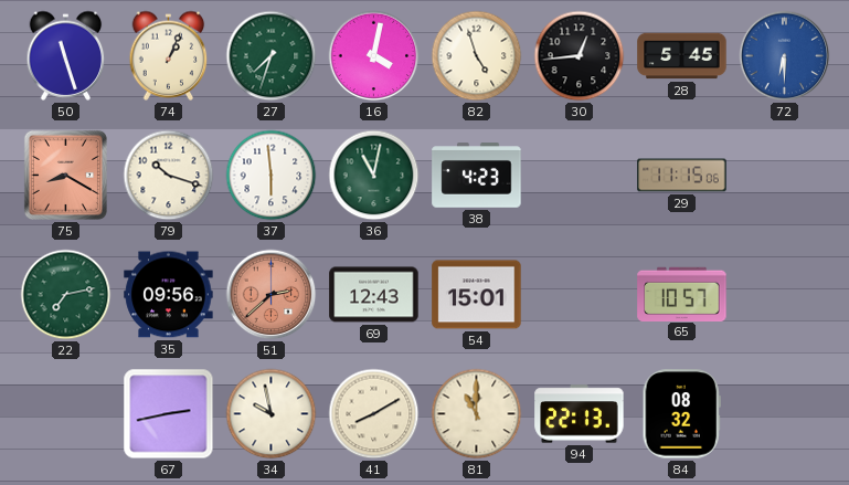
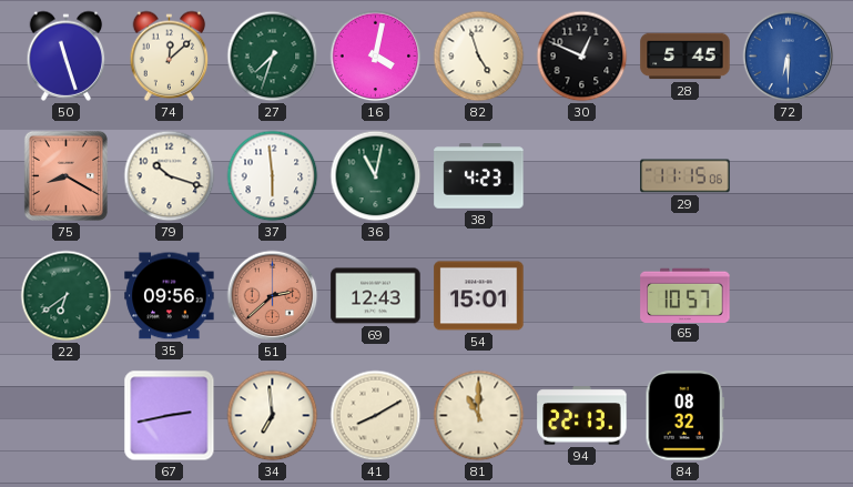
74: 1:04 -> 12:08
30: 12:44 -> 12:49
22: 7:13 -> 6:39
34: 9:58 -> 6:59
